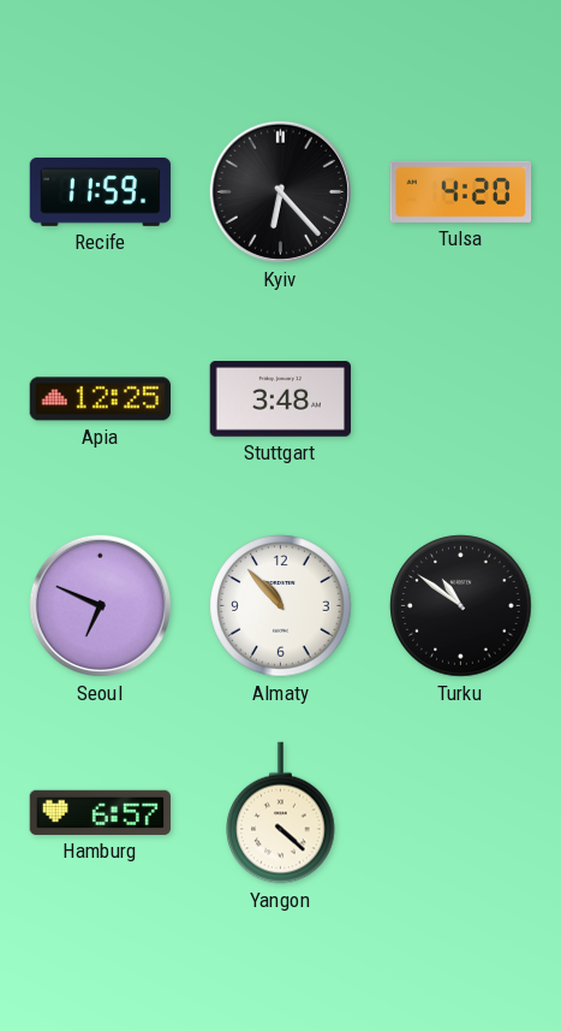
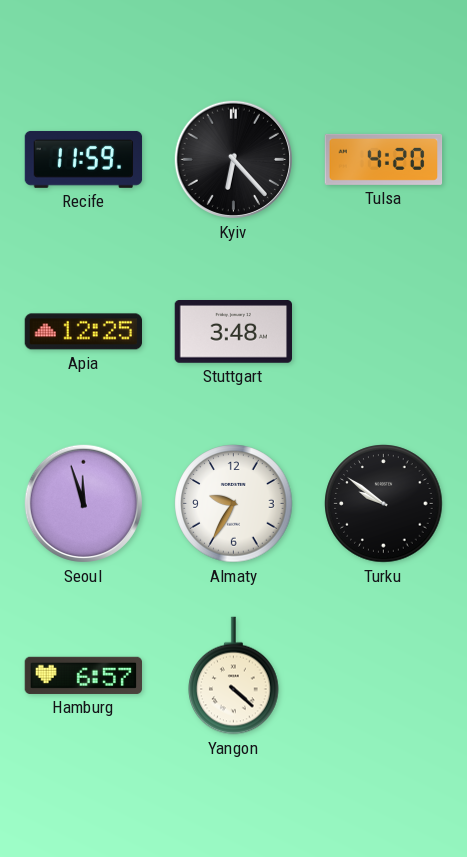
Seoul: 6:49 -> 11:57
Almaty: 10:53 -> 9:35
Turku: 10:51 -> 9:51
